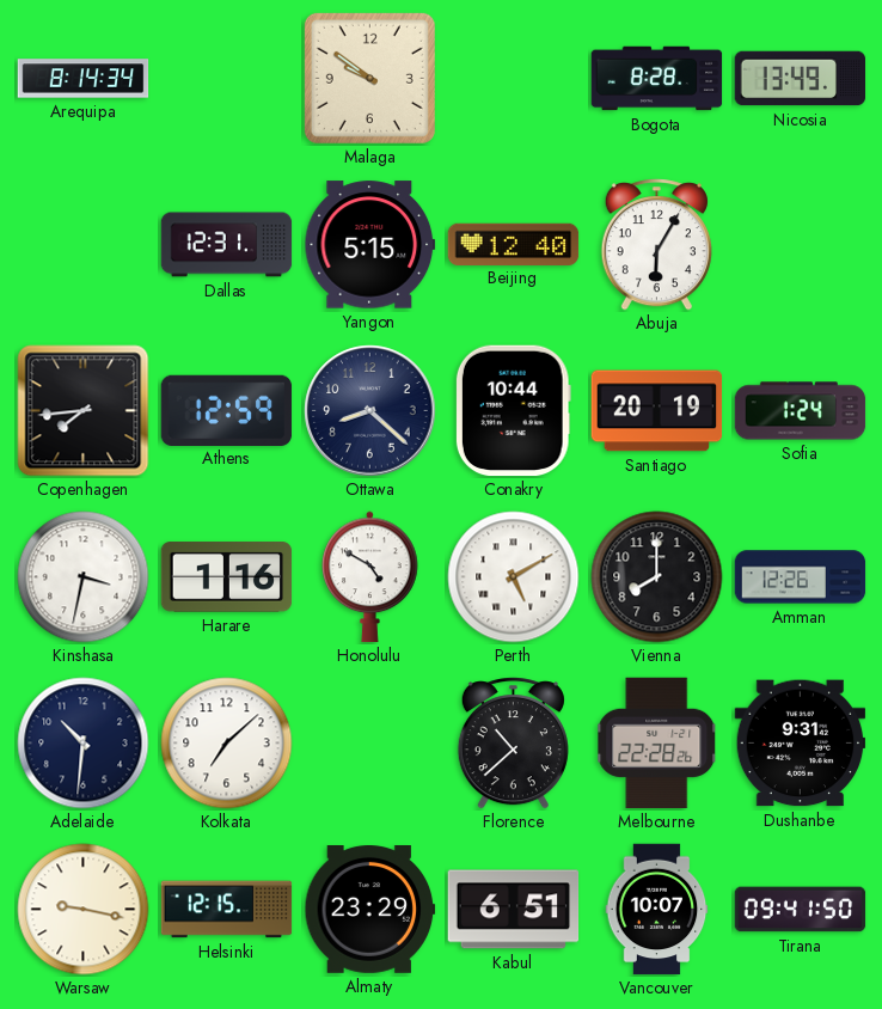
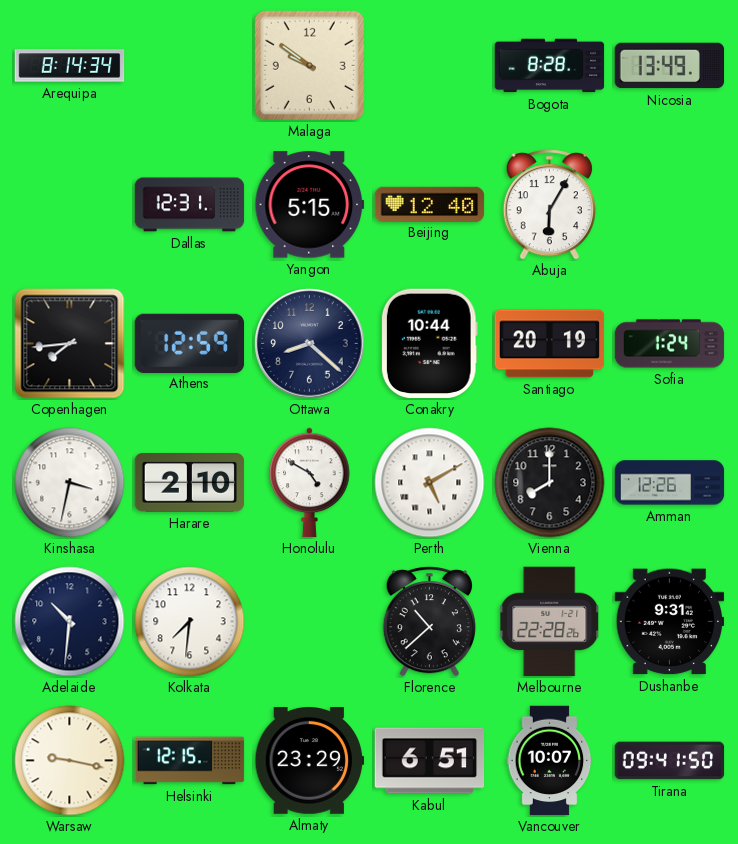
Harare: 1:16 -> 2:10
Kolkata: 7:08 -> 7:31
